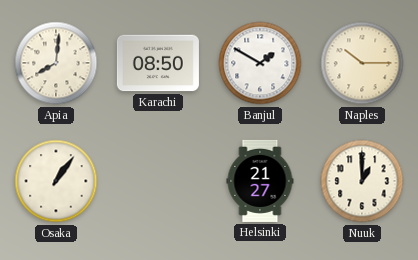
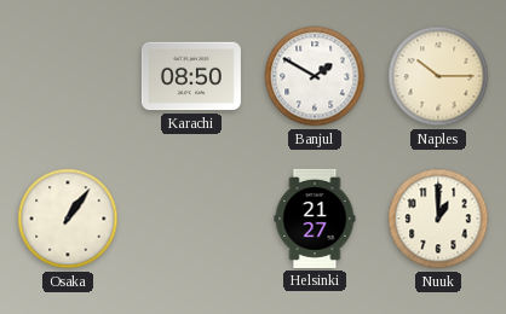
Apia: 8:01 -> none
